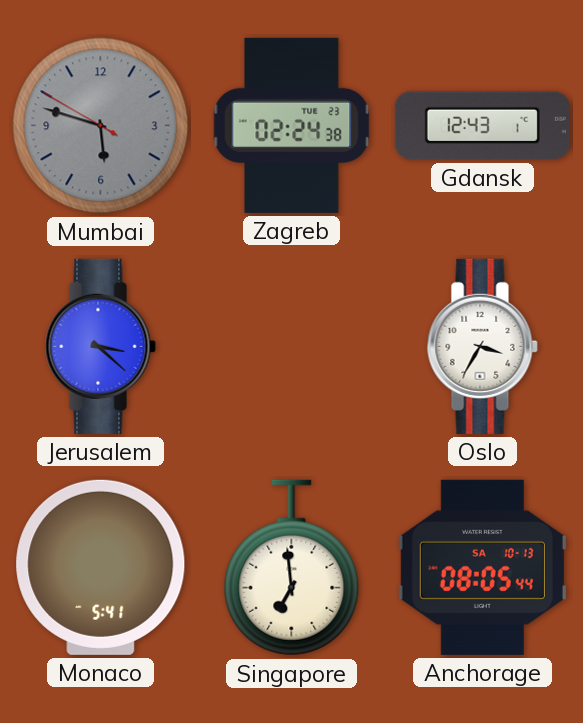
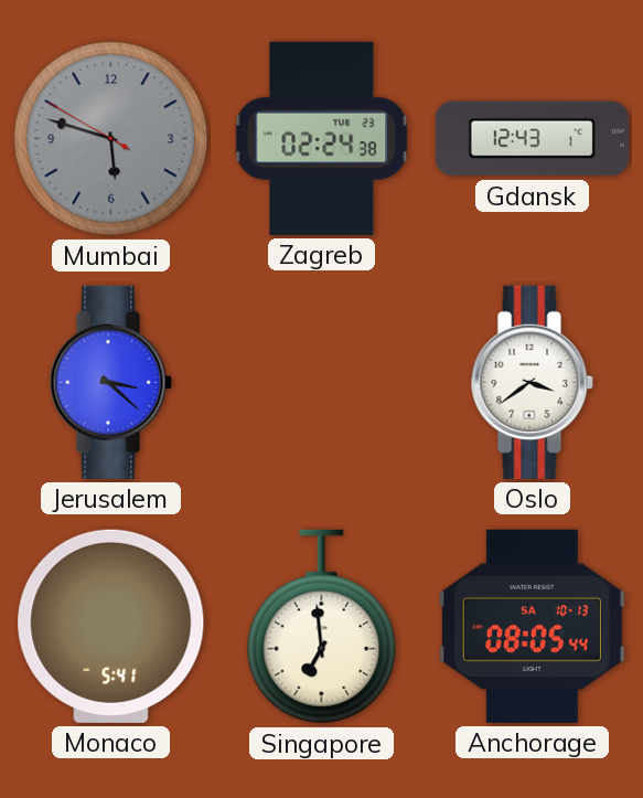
Oslo: 3:35 -> 3:39
